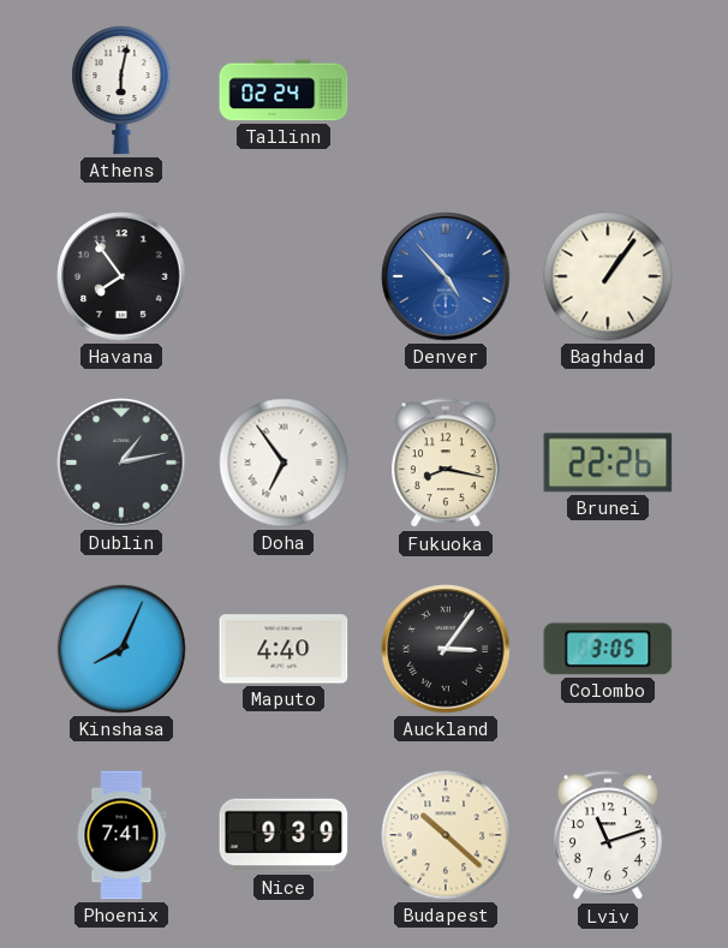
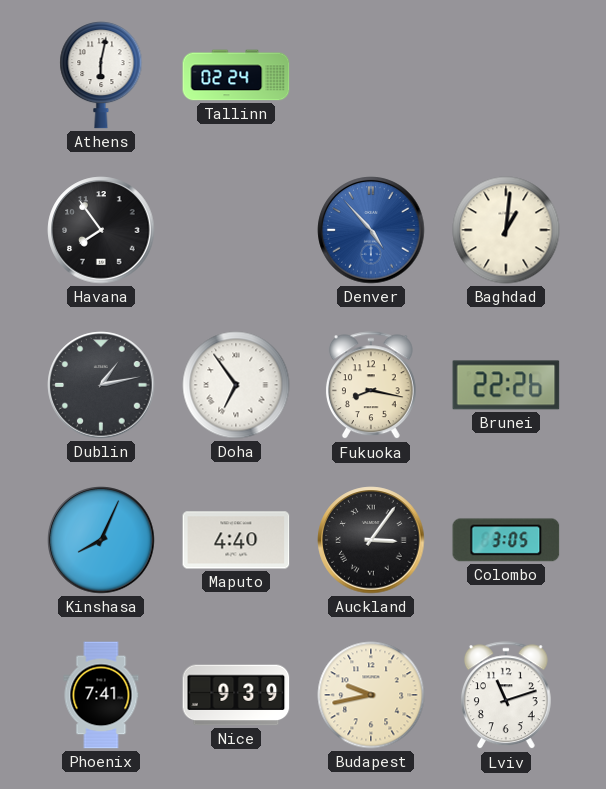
Baghdad: 1:06 -> 1:01
Budapest: 10:22 -> 9:43
